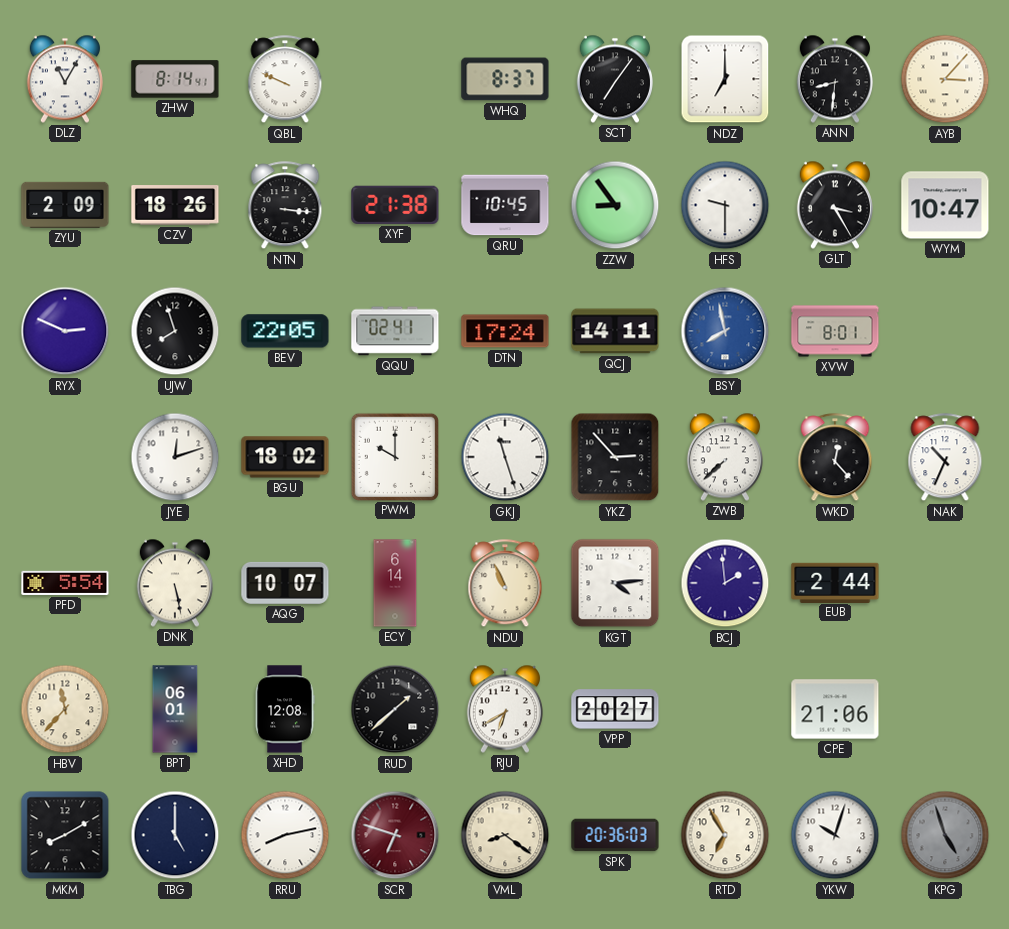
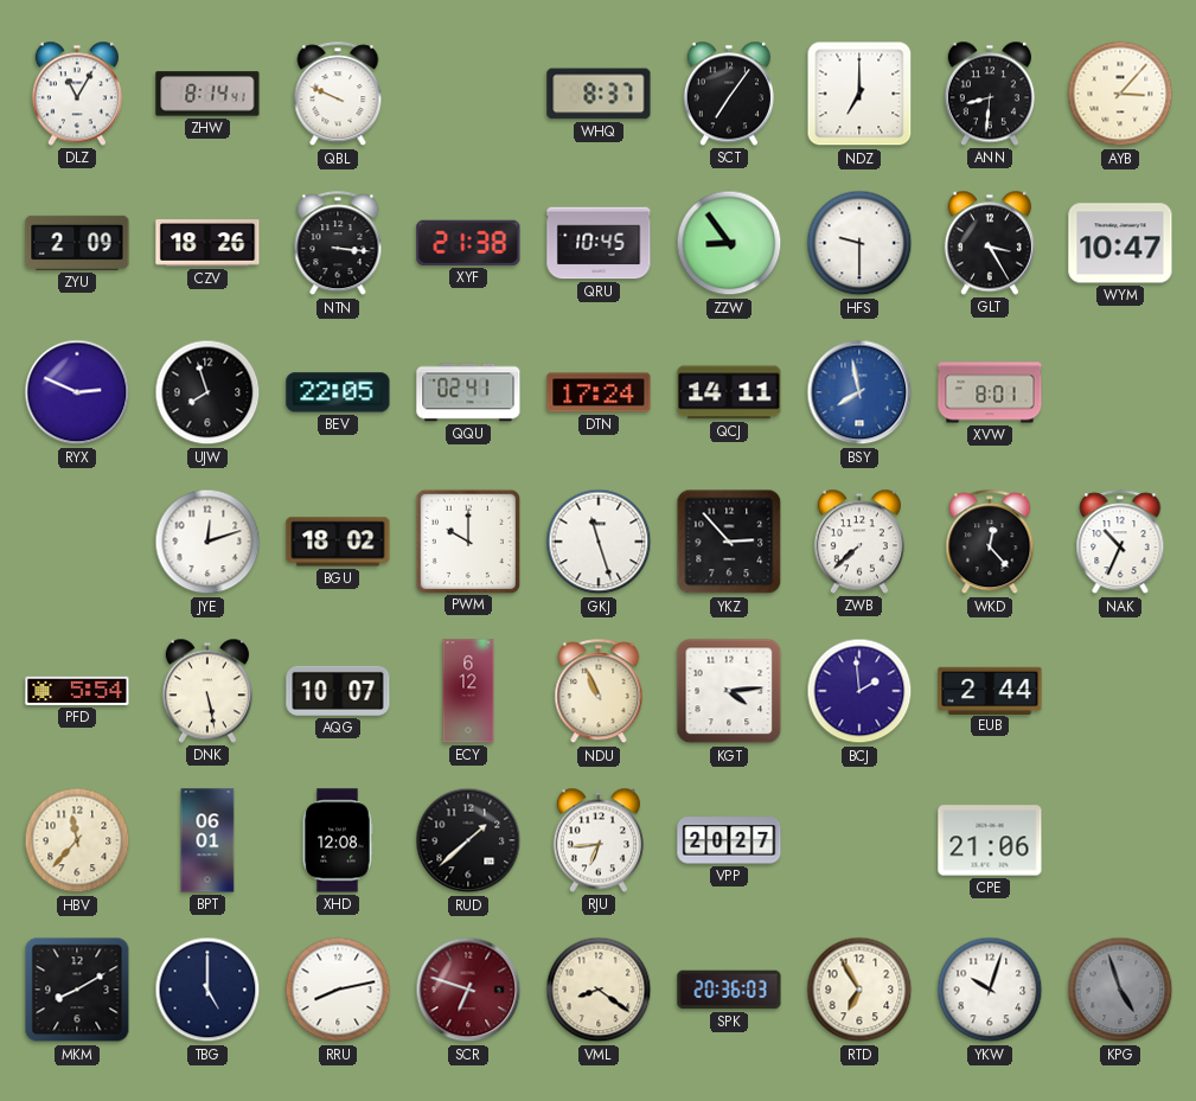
ECY: 6:14 -> 6:12
RJU: 6:40 -> 6:44
